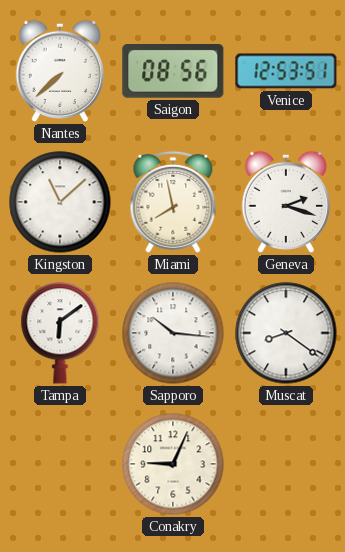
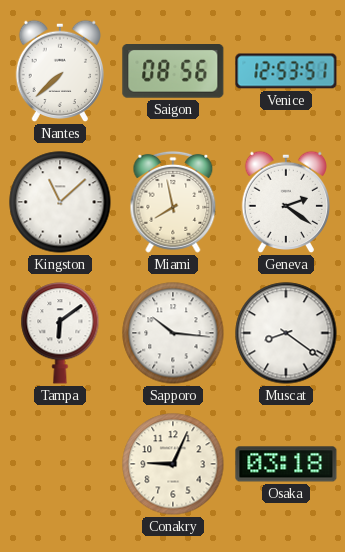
Geneva: 2:18 -> 2:21
Osaka: none -> 03:18
